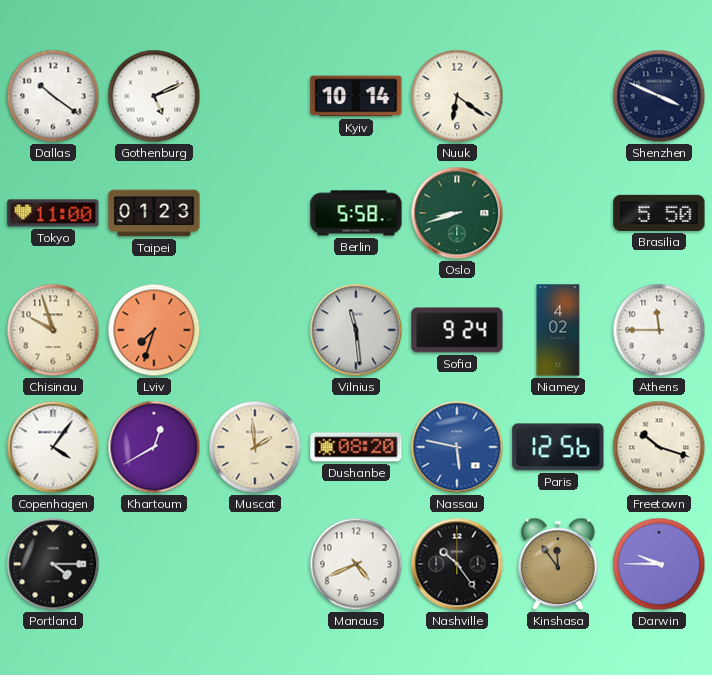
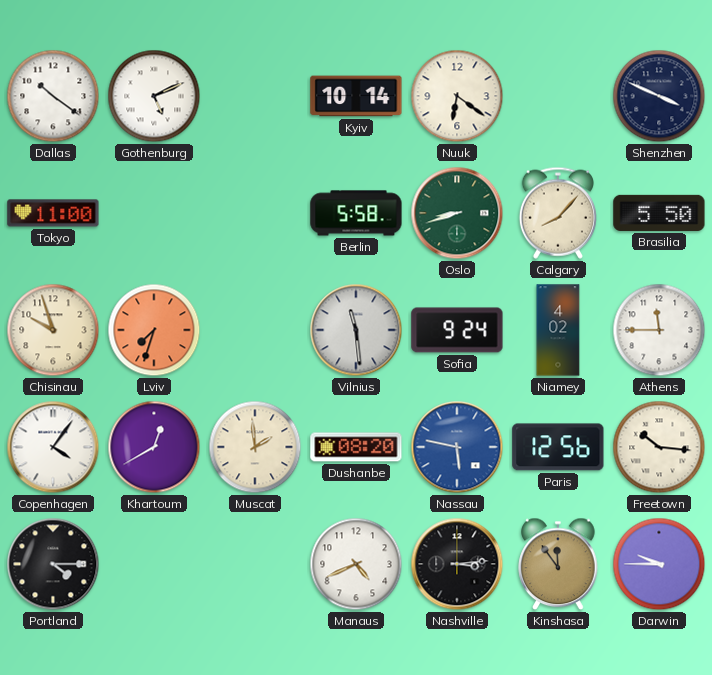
Taipei: 01:23 -> none
Calgary: none -> 8:07
Freetown: 10:18 -> 10:16
Nashville: 10:24 -> 3:14
